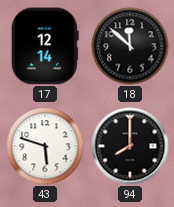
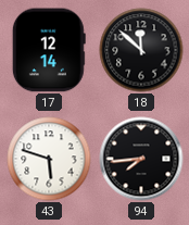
94: 8:00 -> 7:44
